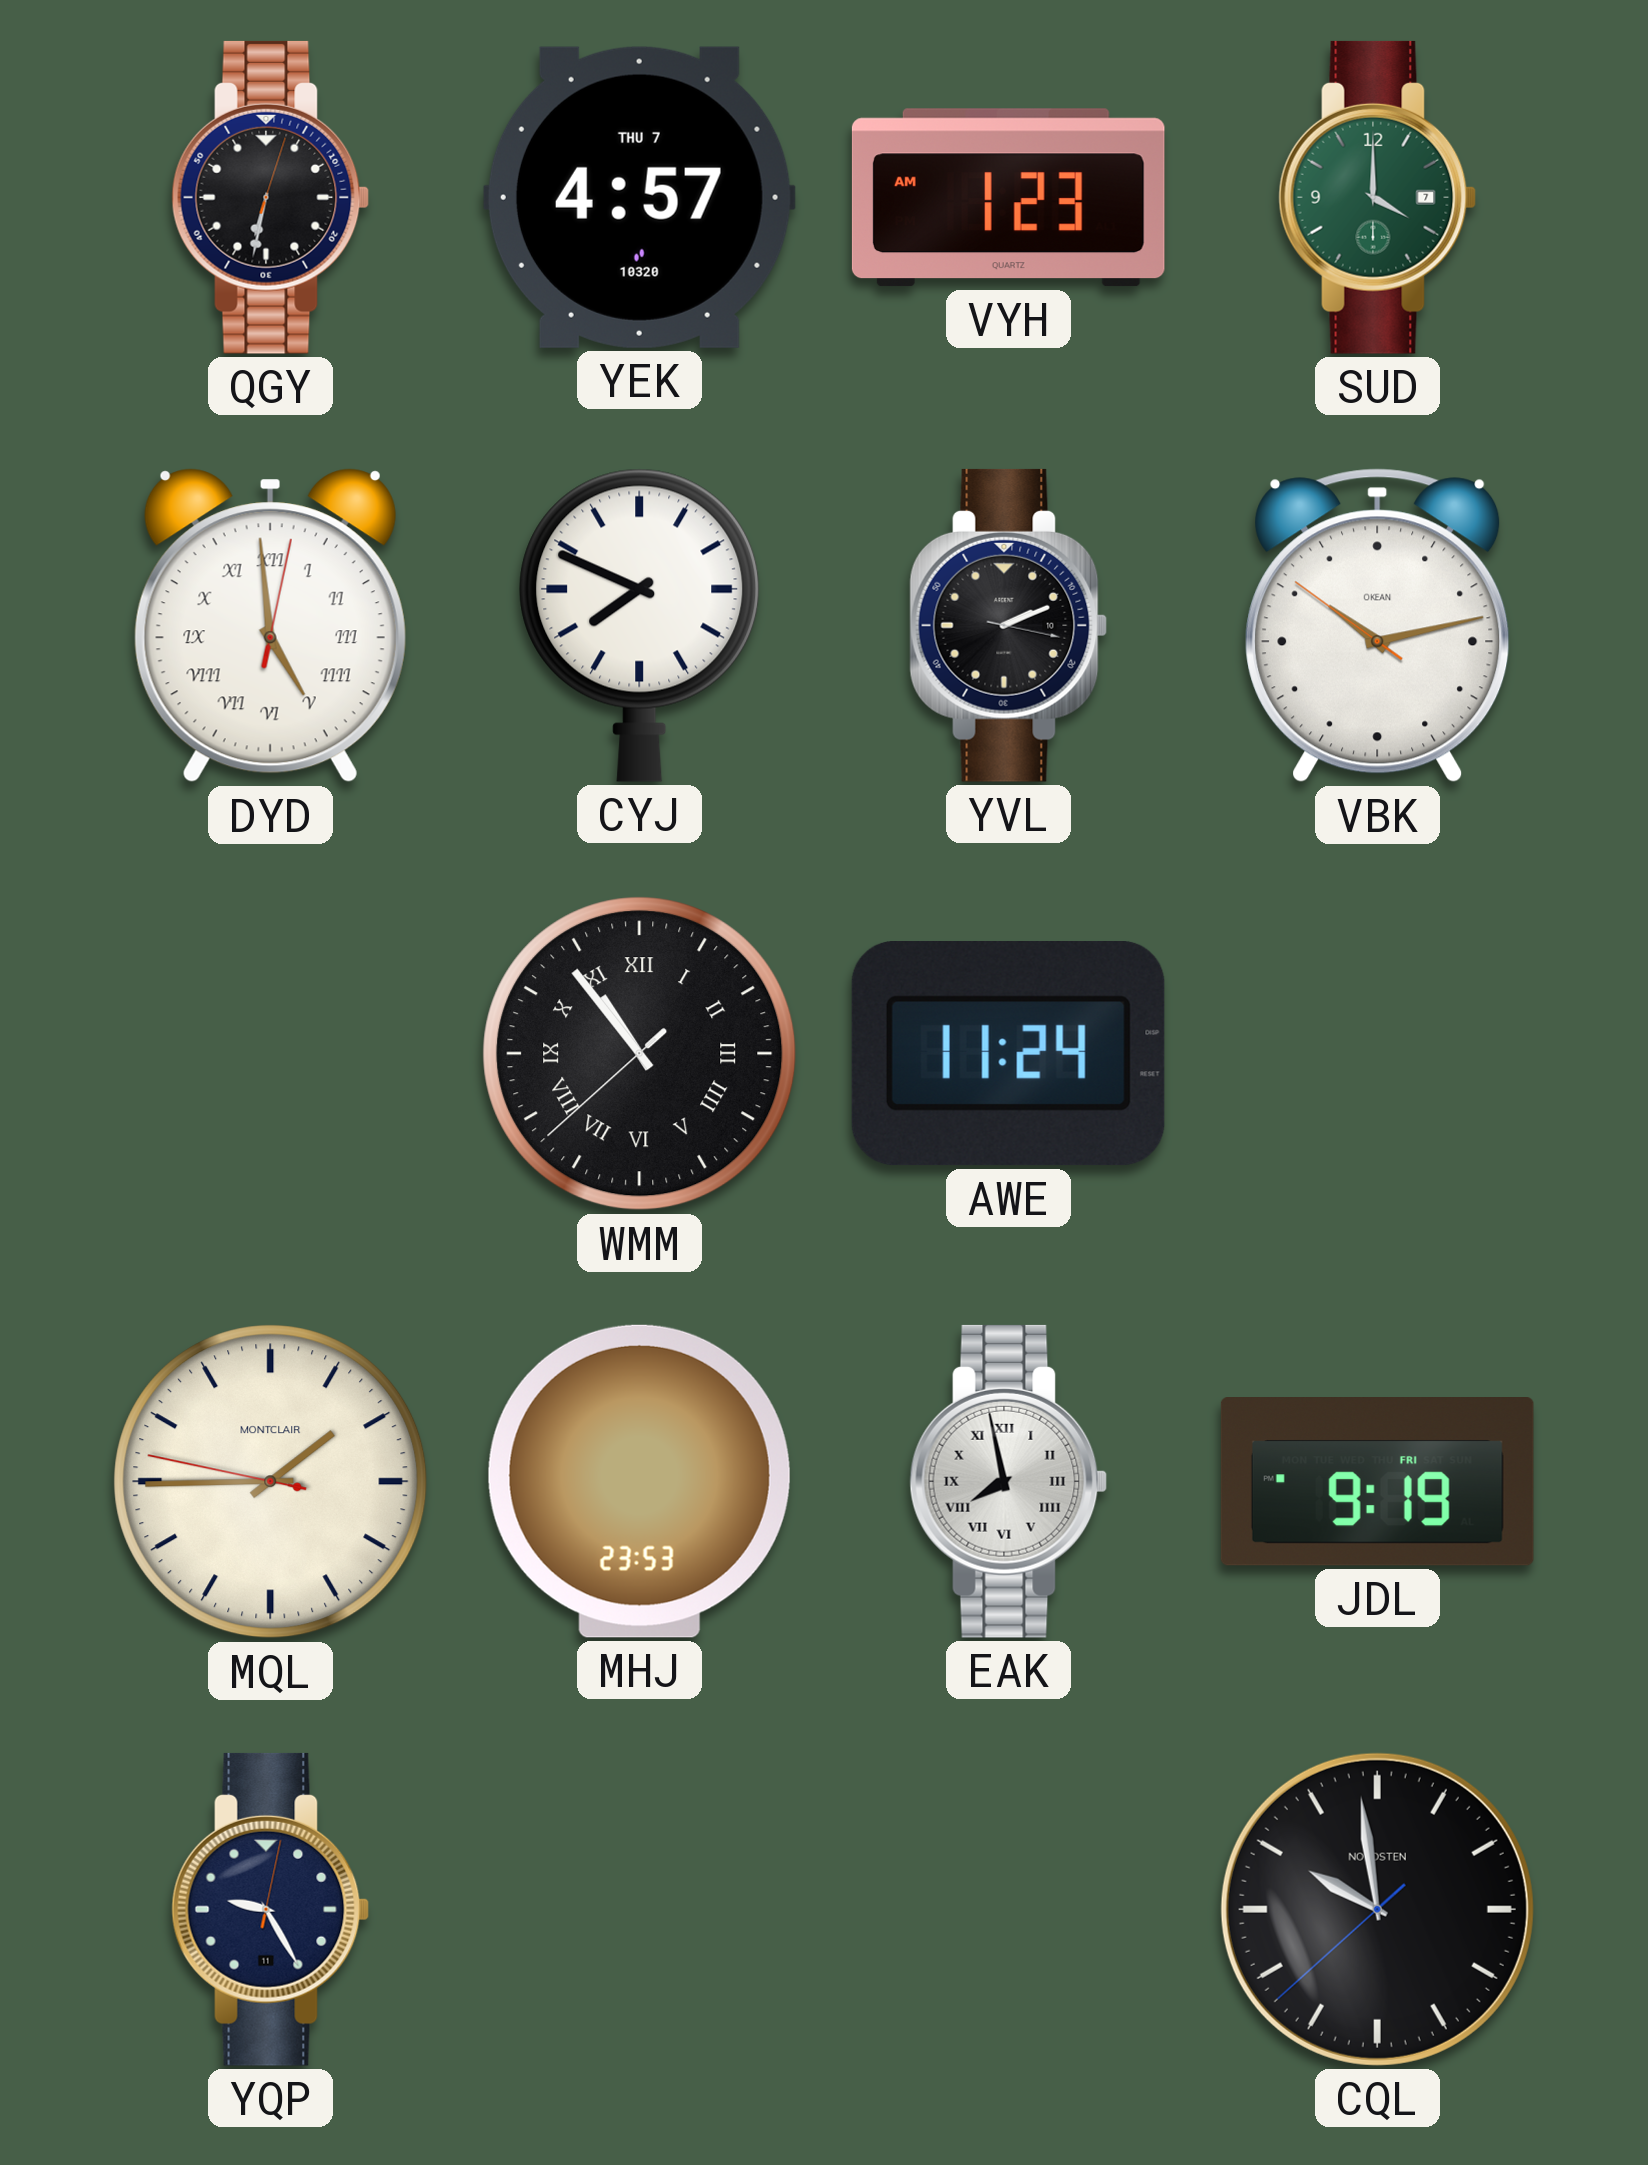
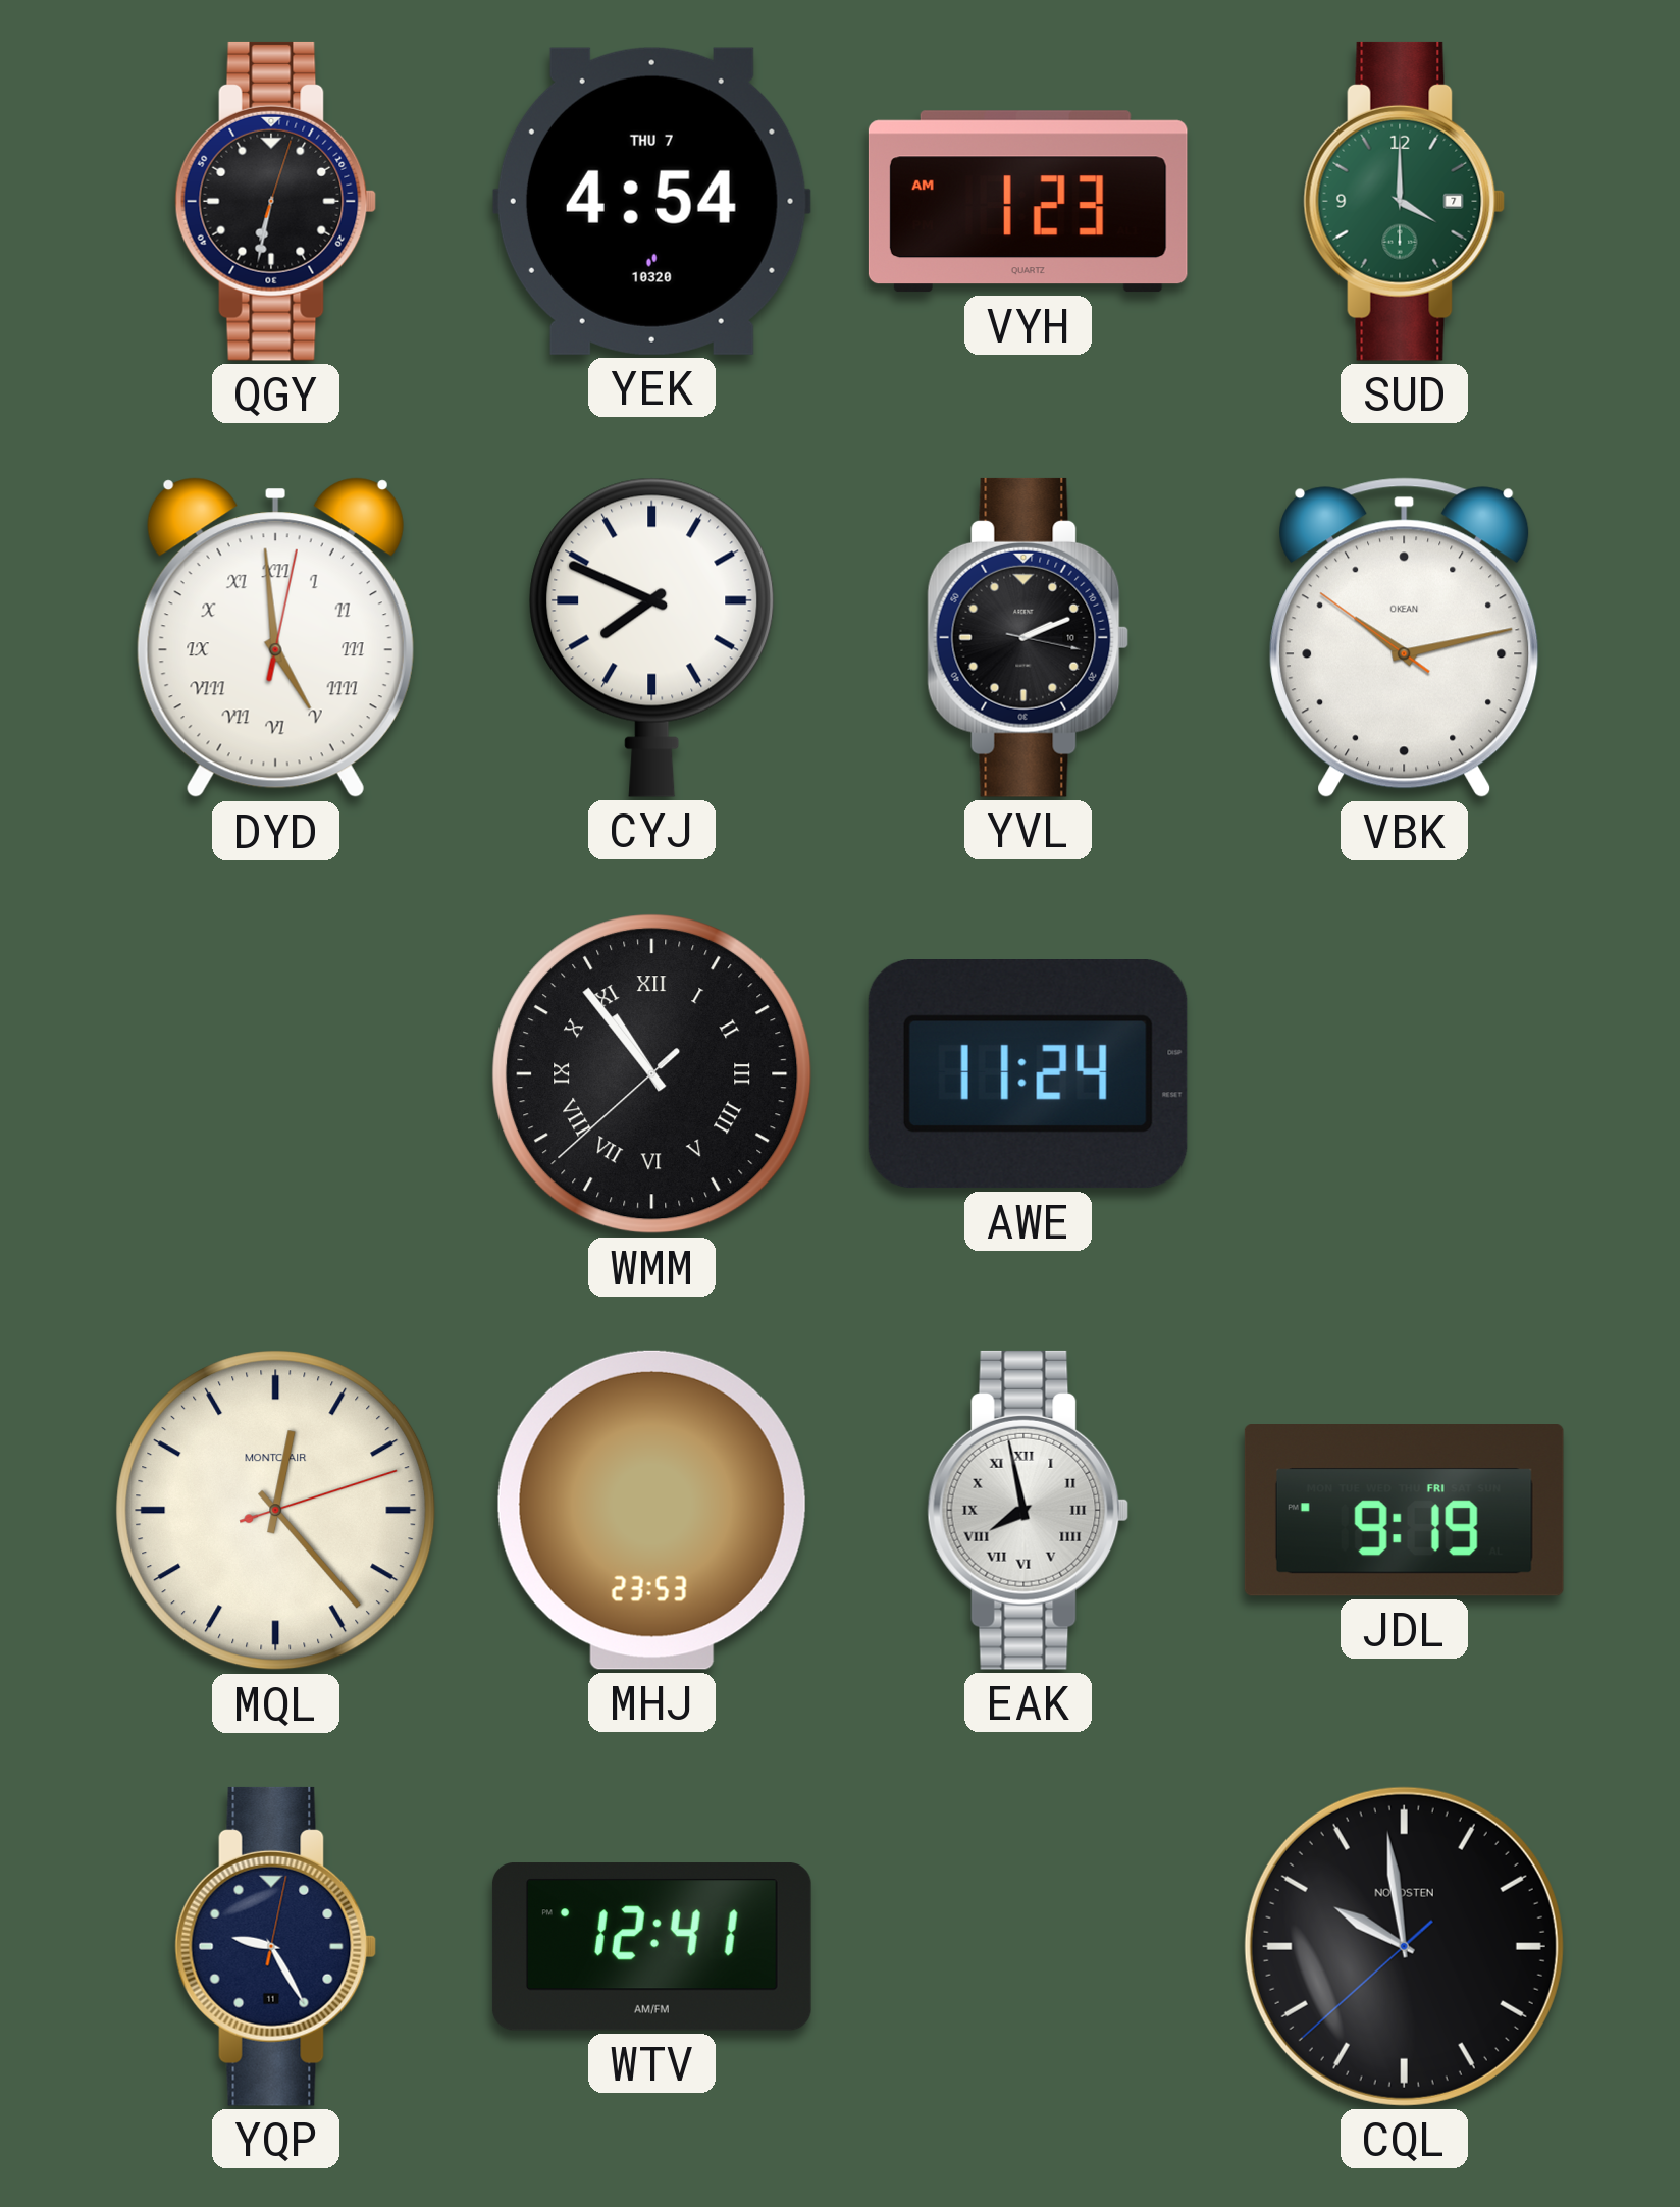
YEK: 4:57 -> 4:54
MQL: 1:44 -> 12:23
WTV: none -> 12:41
